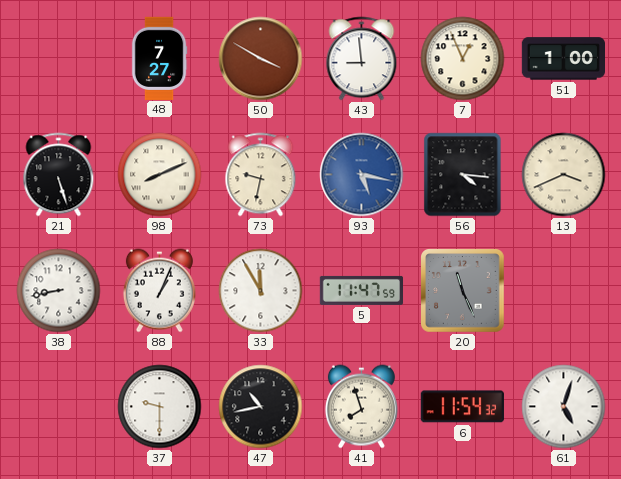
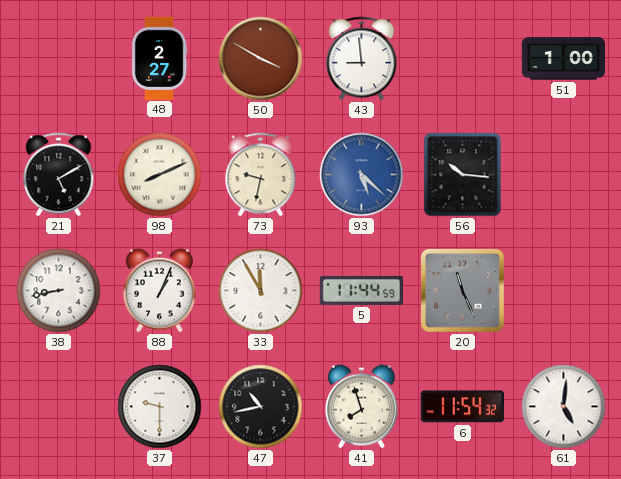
48: 7:27 -> 2:27
7: 12:56 -> none
21: 5:27 -> 5:10
93: 5:17 -> 5:22
56: 4:16 -> 10:16
13: 3:41 -> none
5: 11:47 -> 11:44
61: 5:03 -> 5:01
